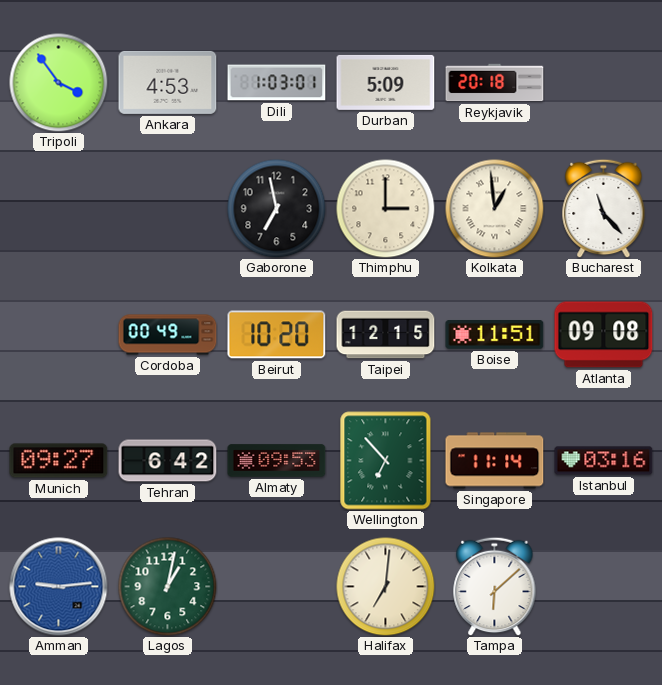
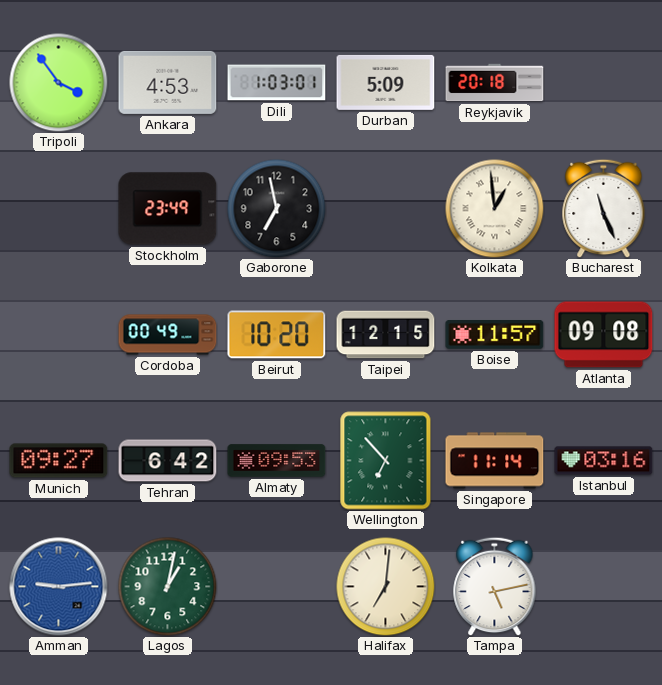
Stockholm: none -> 23:49
Thimphu: 3:00 -> none
Bucharest: 11:23 -> 11:26
Boise: 11:51 -> 11:57
Tampa: 6:08 -> 5:13
